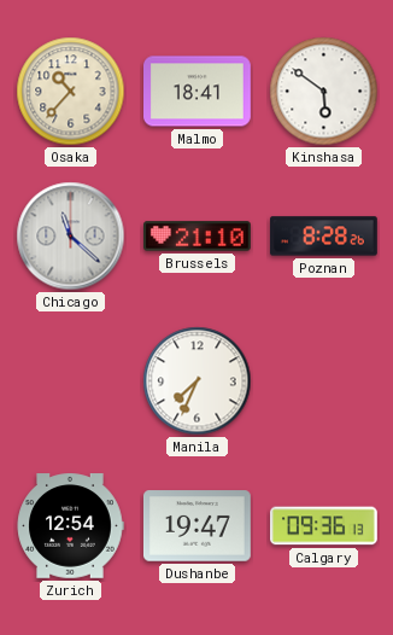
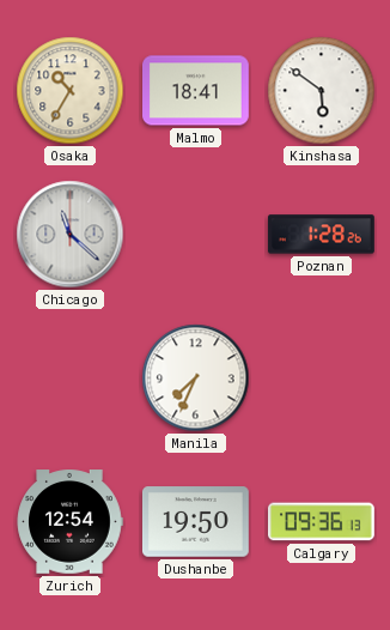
Osaka: 10:37 -> 10:35
Brussels: 21:10 -> none
Poznan: 8:28 -> 1:28
Dushanbe: 19:47 -> 19:50
